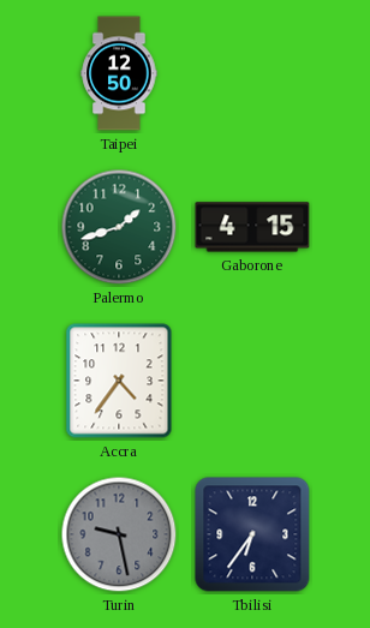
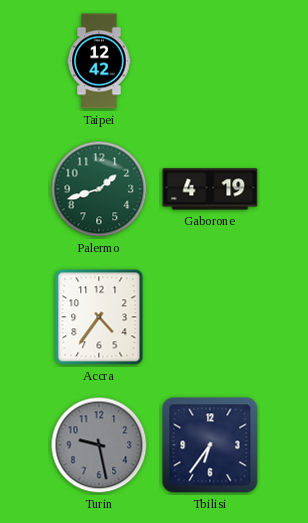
Taipei: 12:50 -> 12:42
Gaborone: 4:15 -> 4:19
